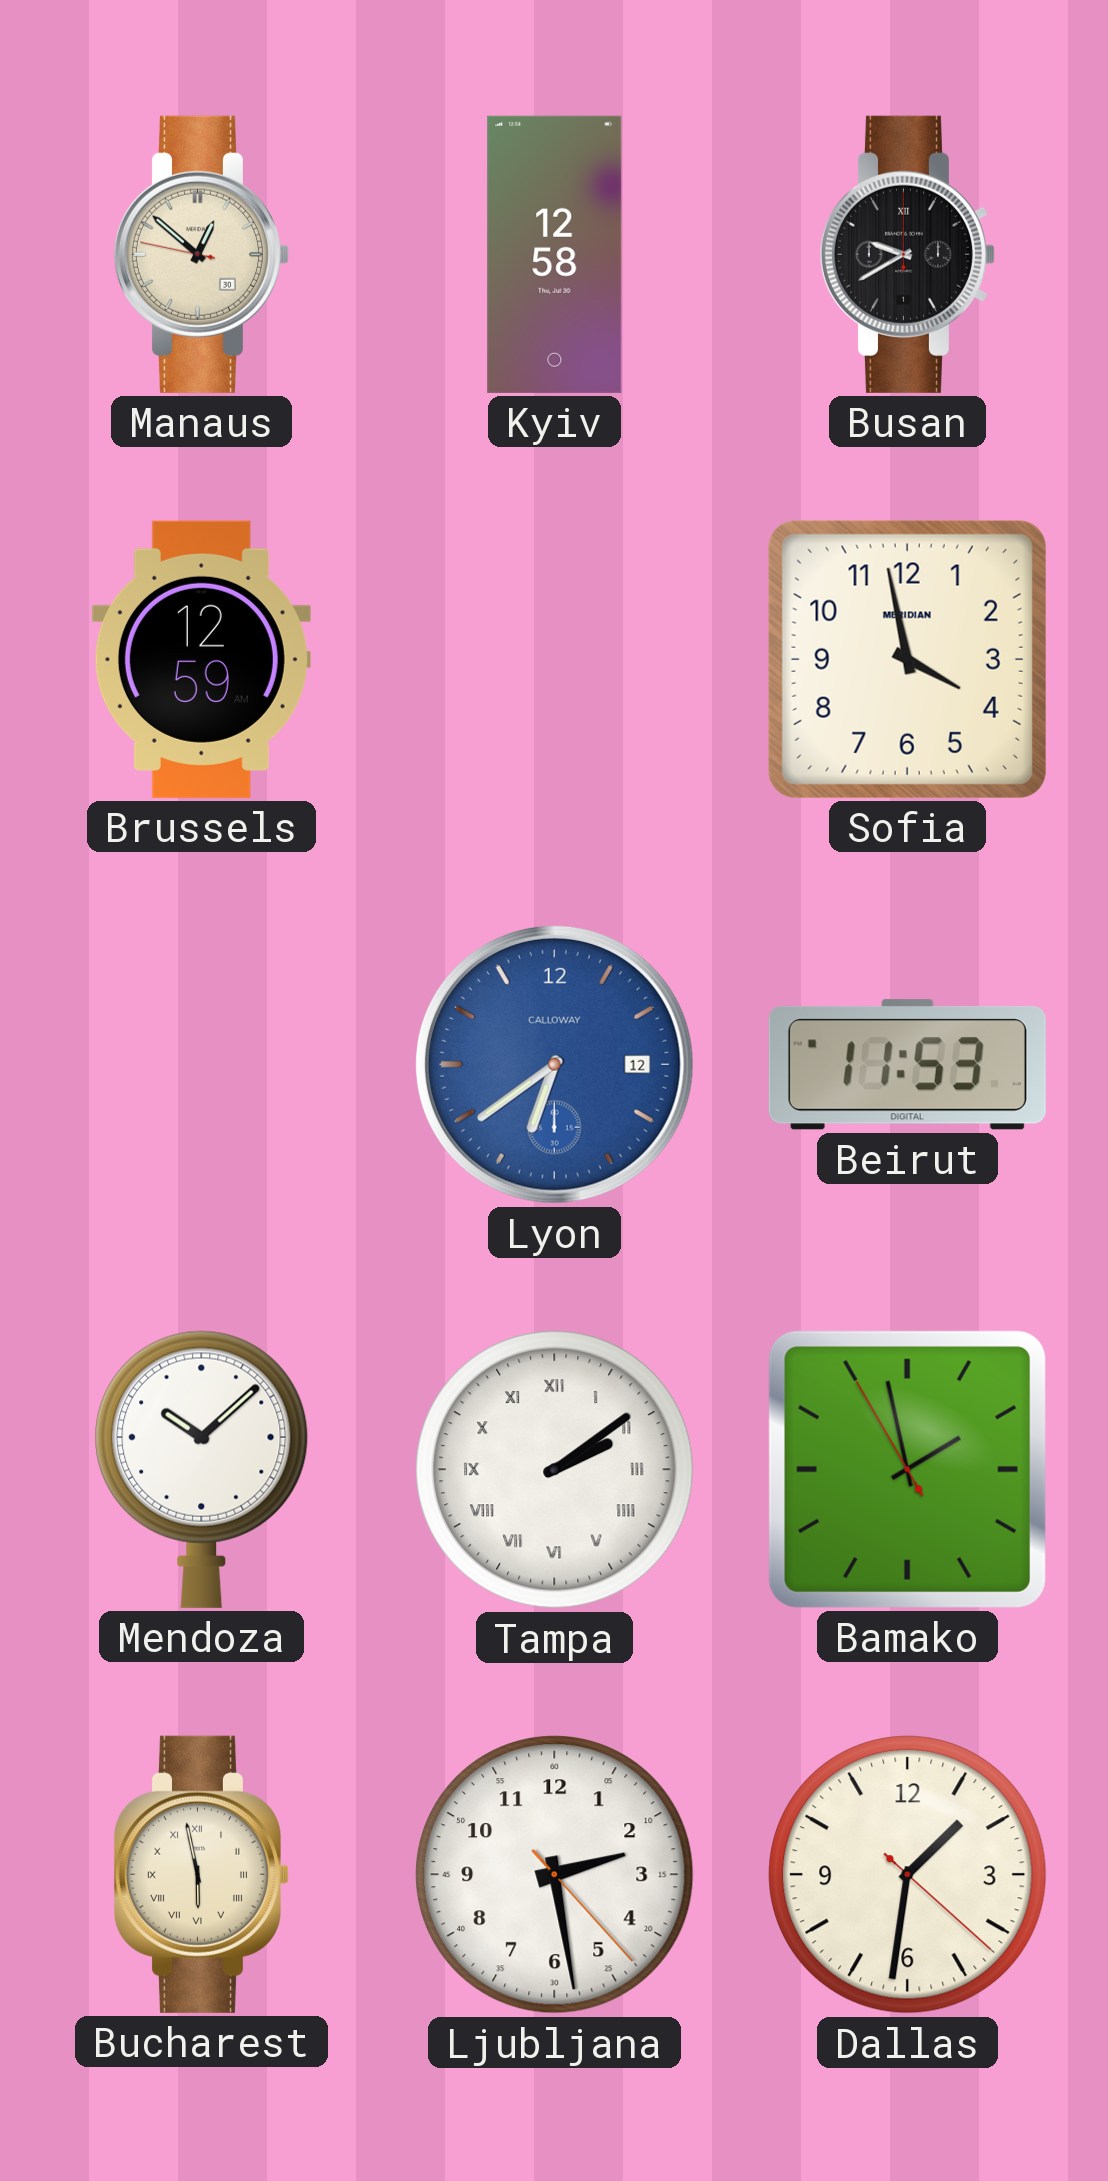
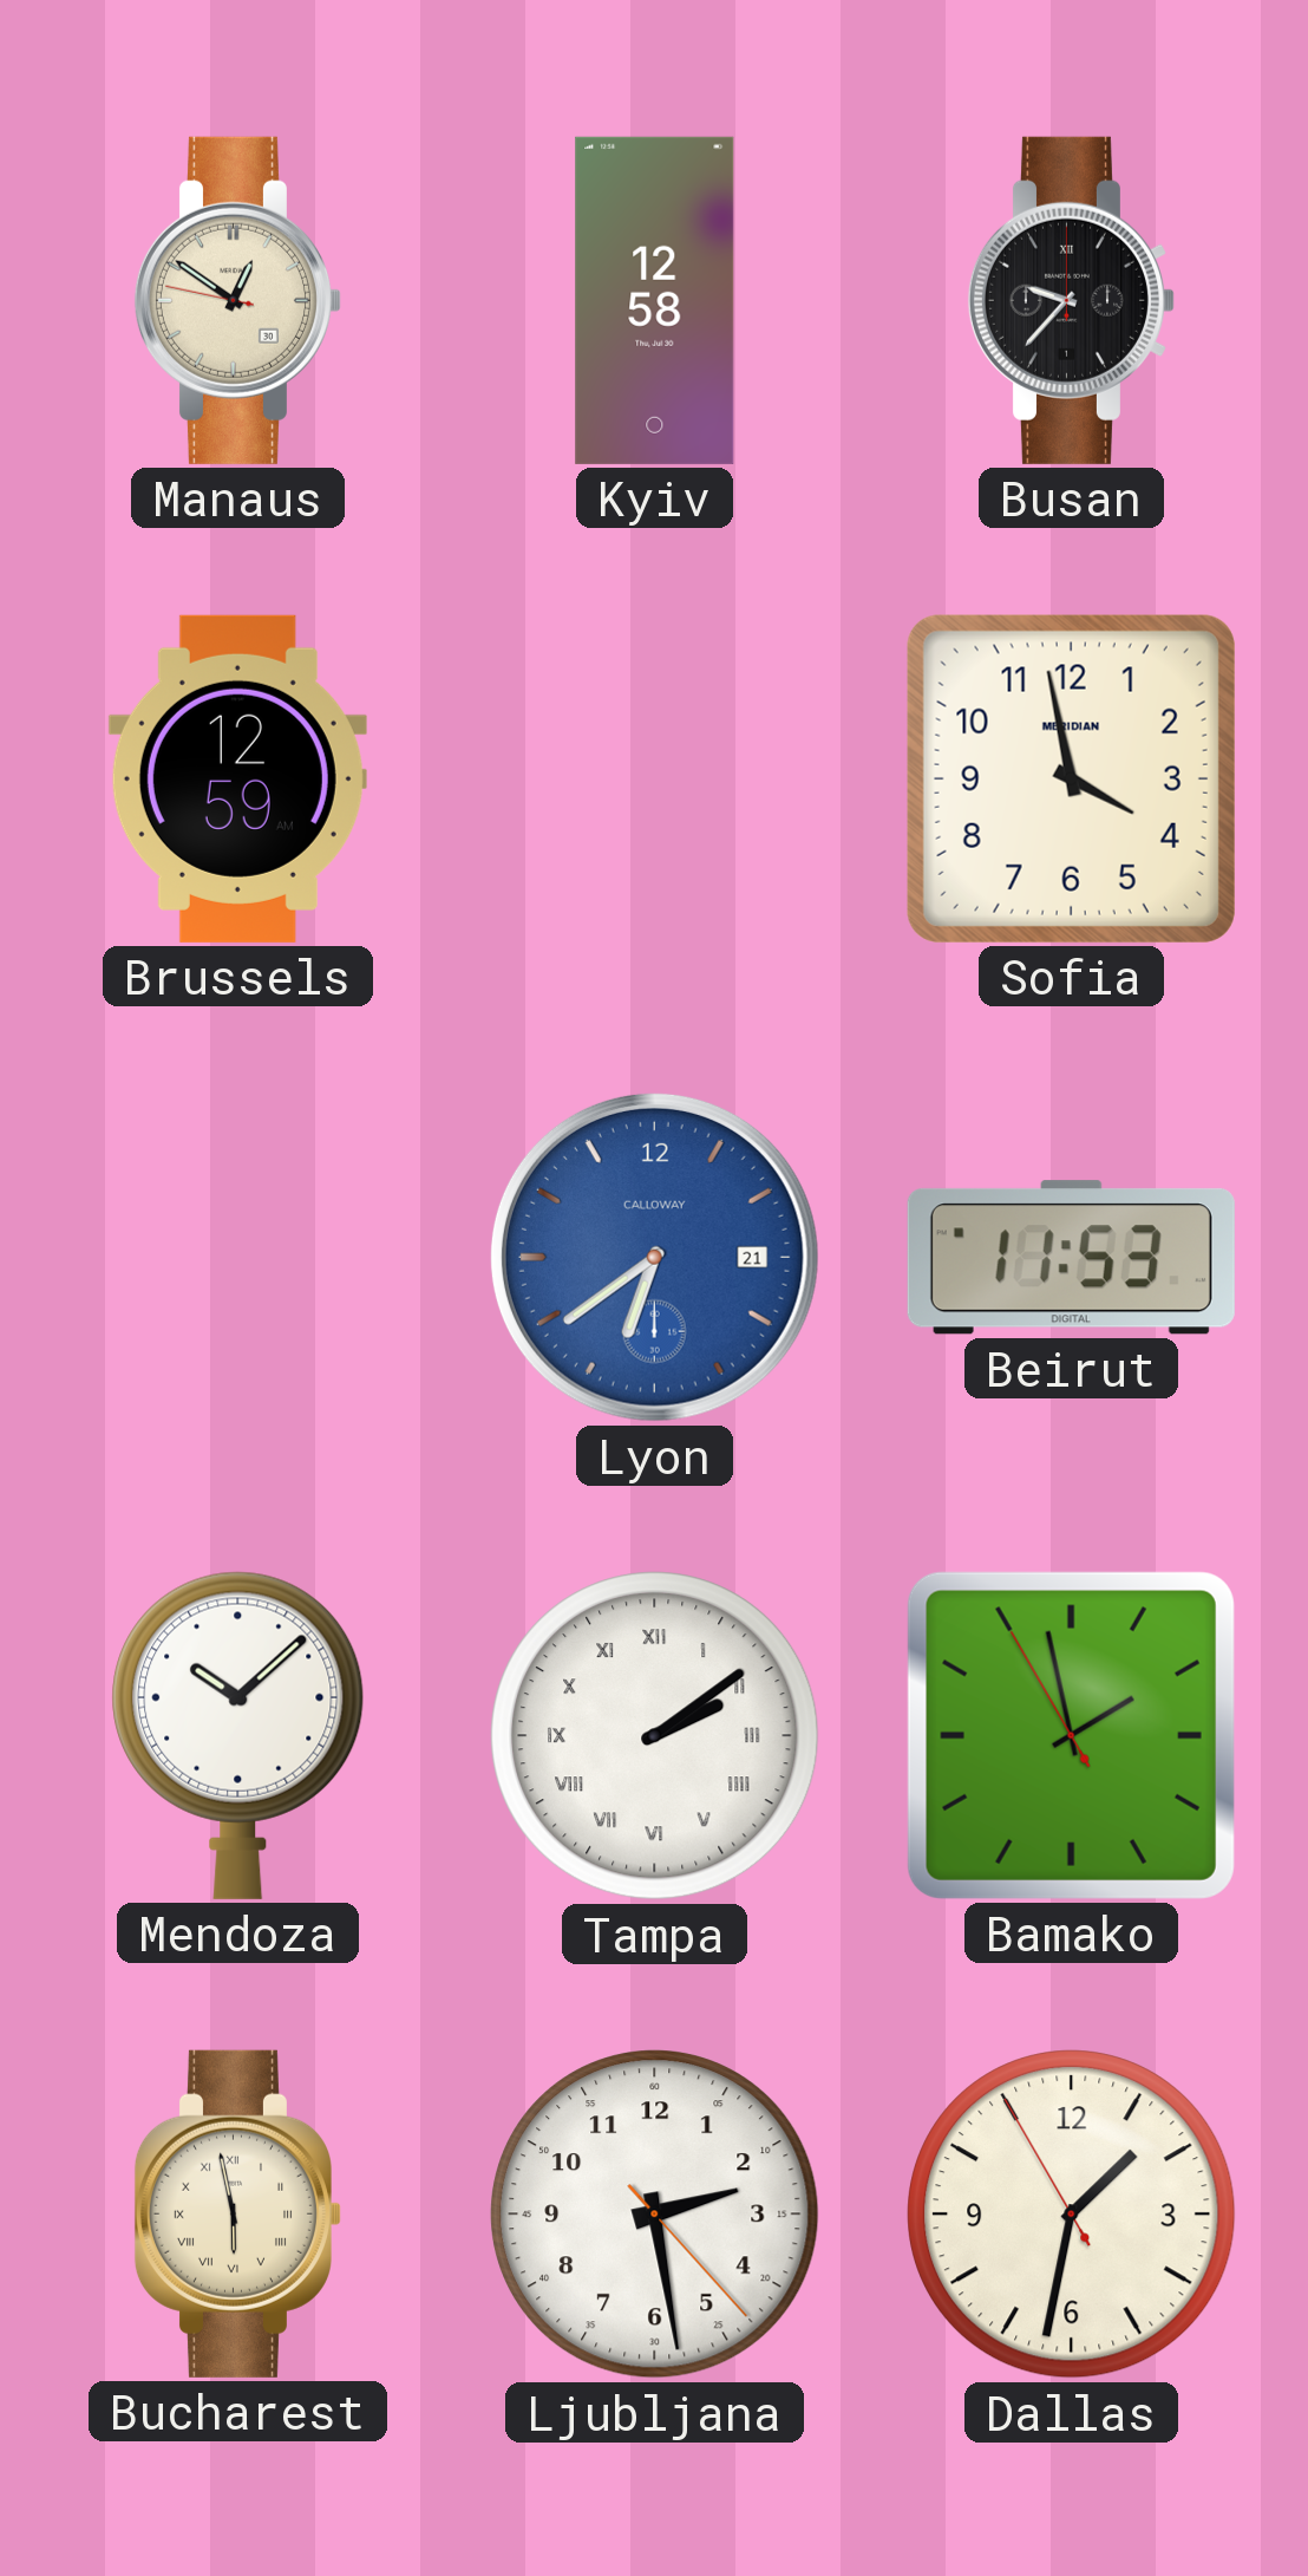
Manaus: 12:51 -> 12:50
Busan: 9:40 -> 9:37
Lyon date: 12 -> 21
Dallas: 1:31:22 -> 1:31:55
